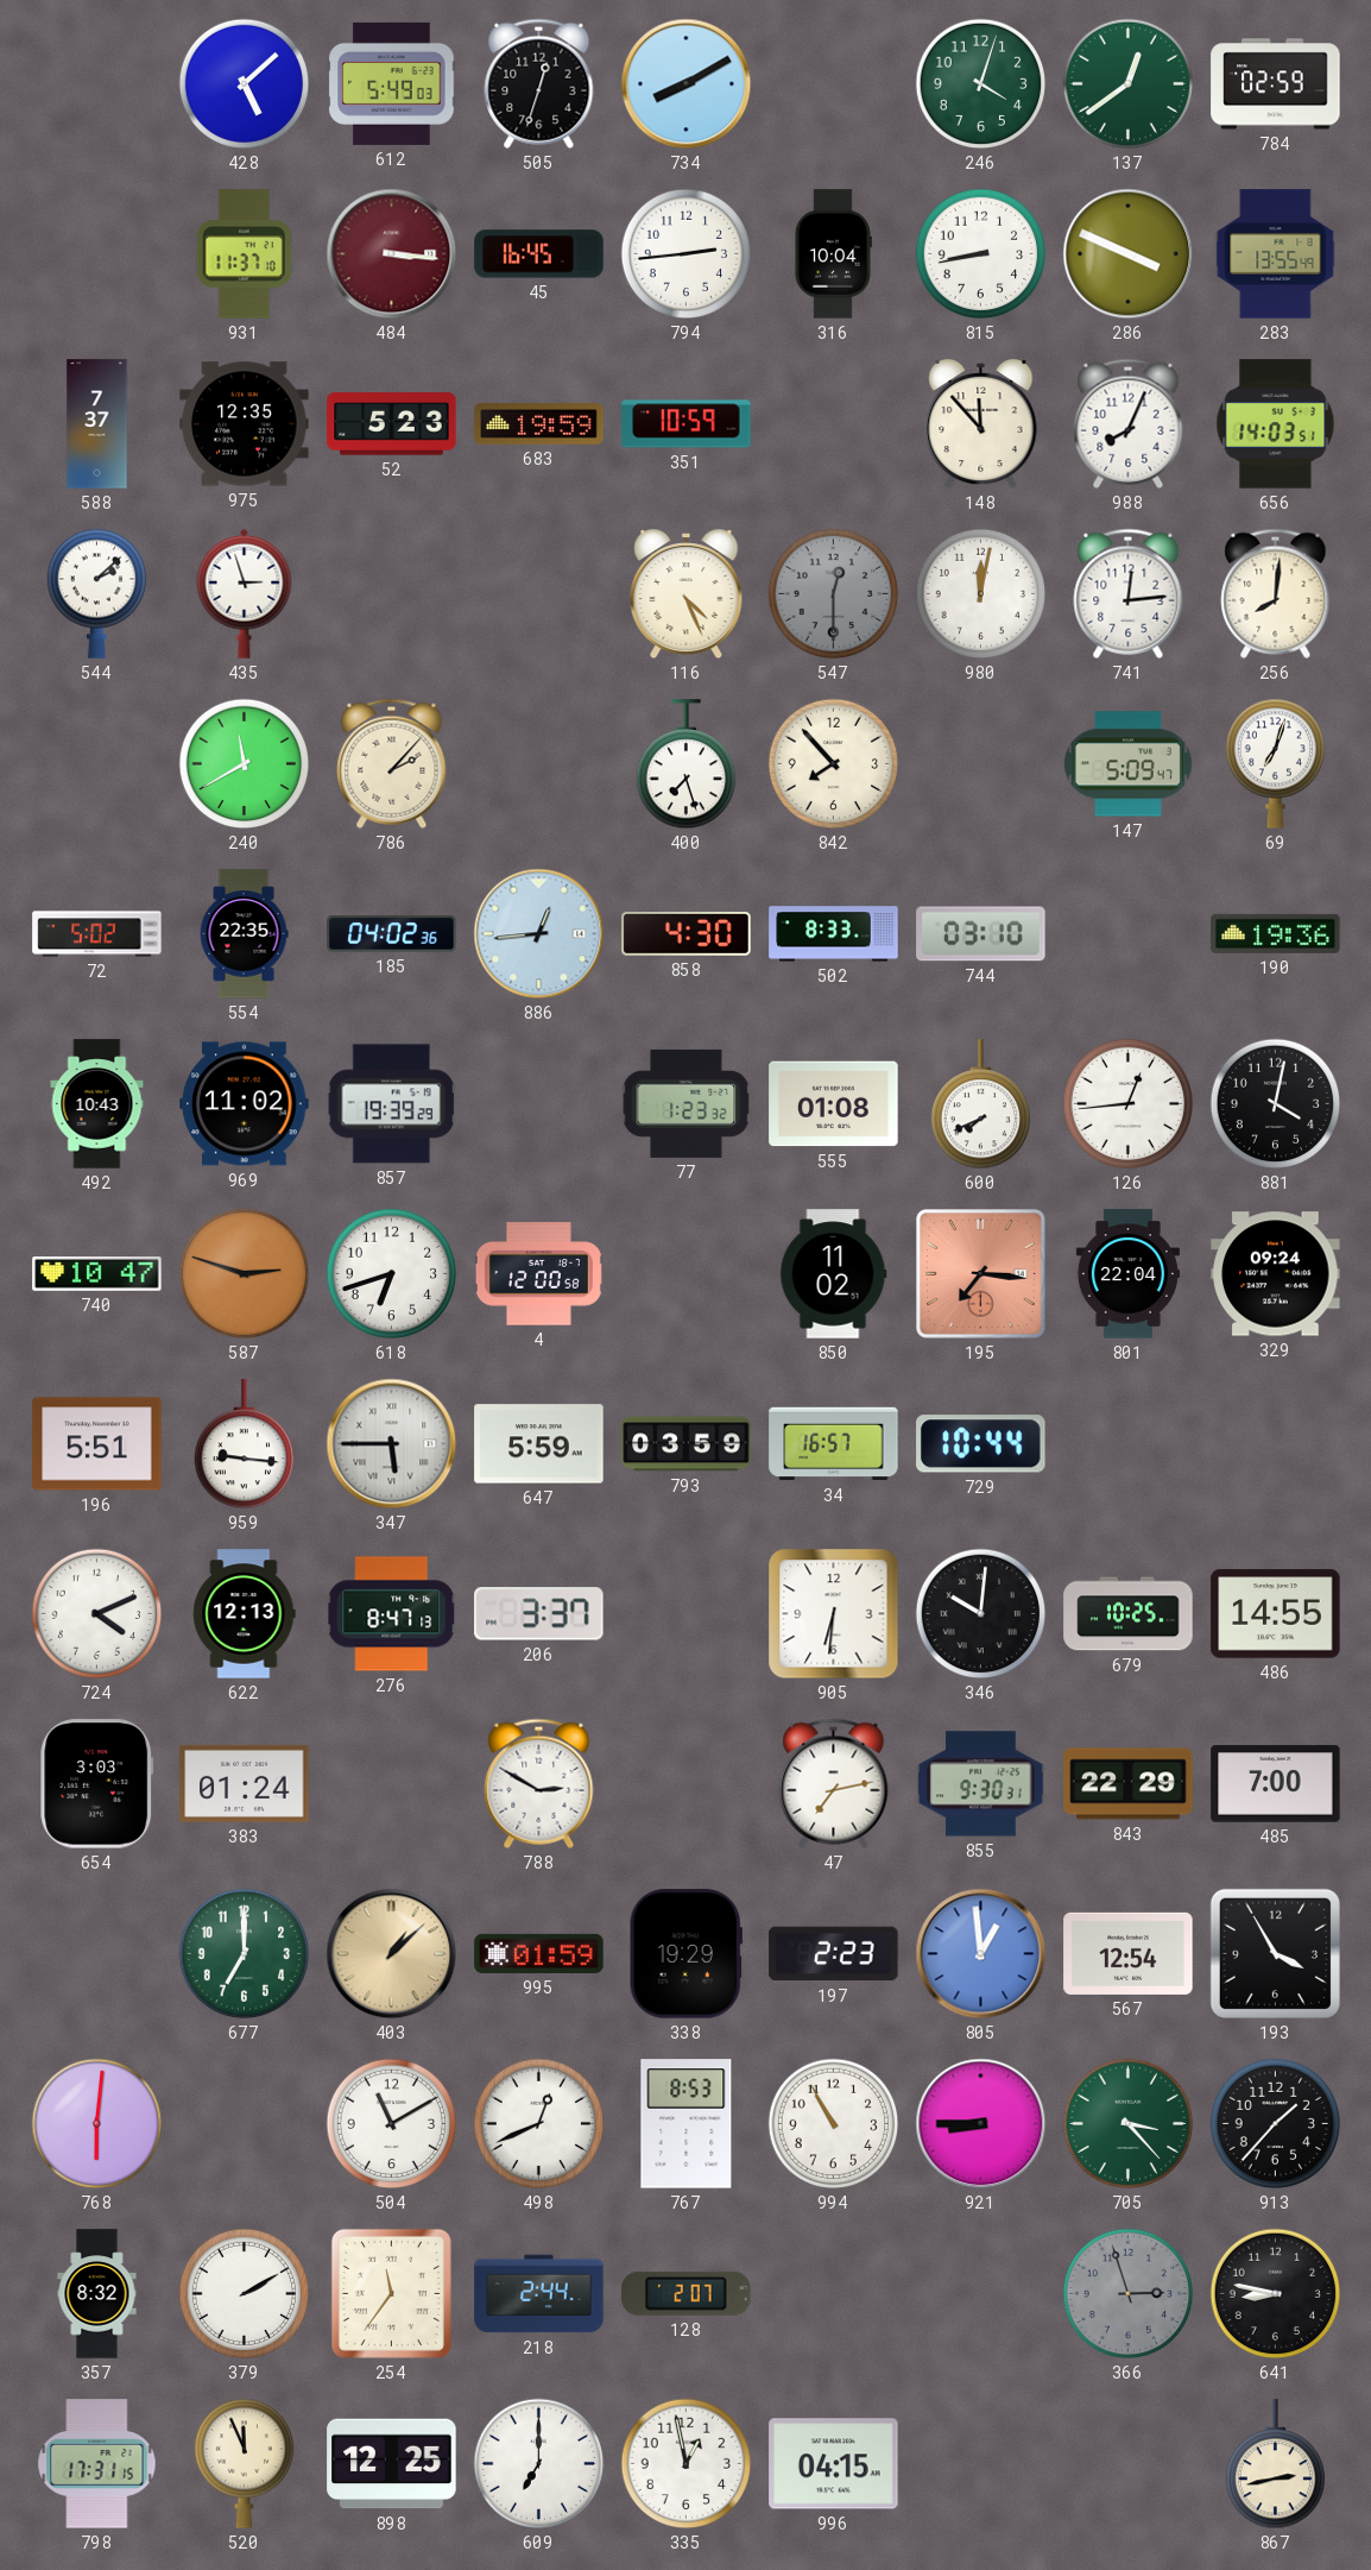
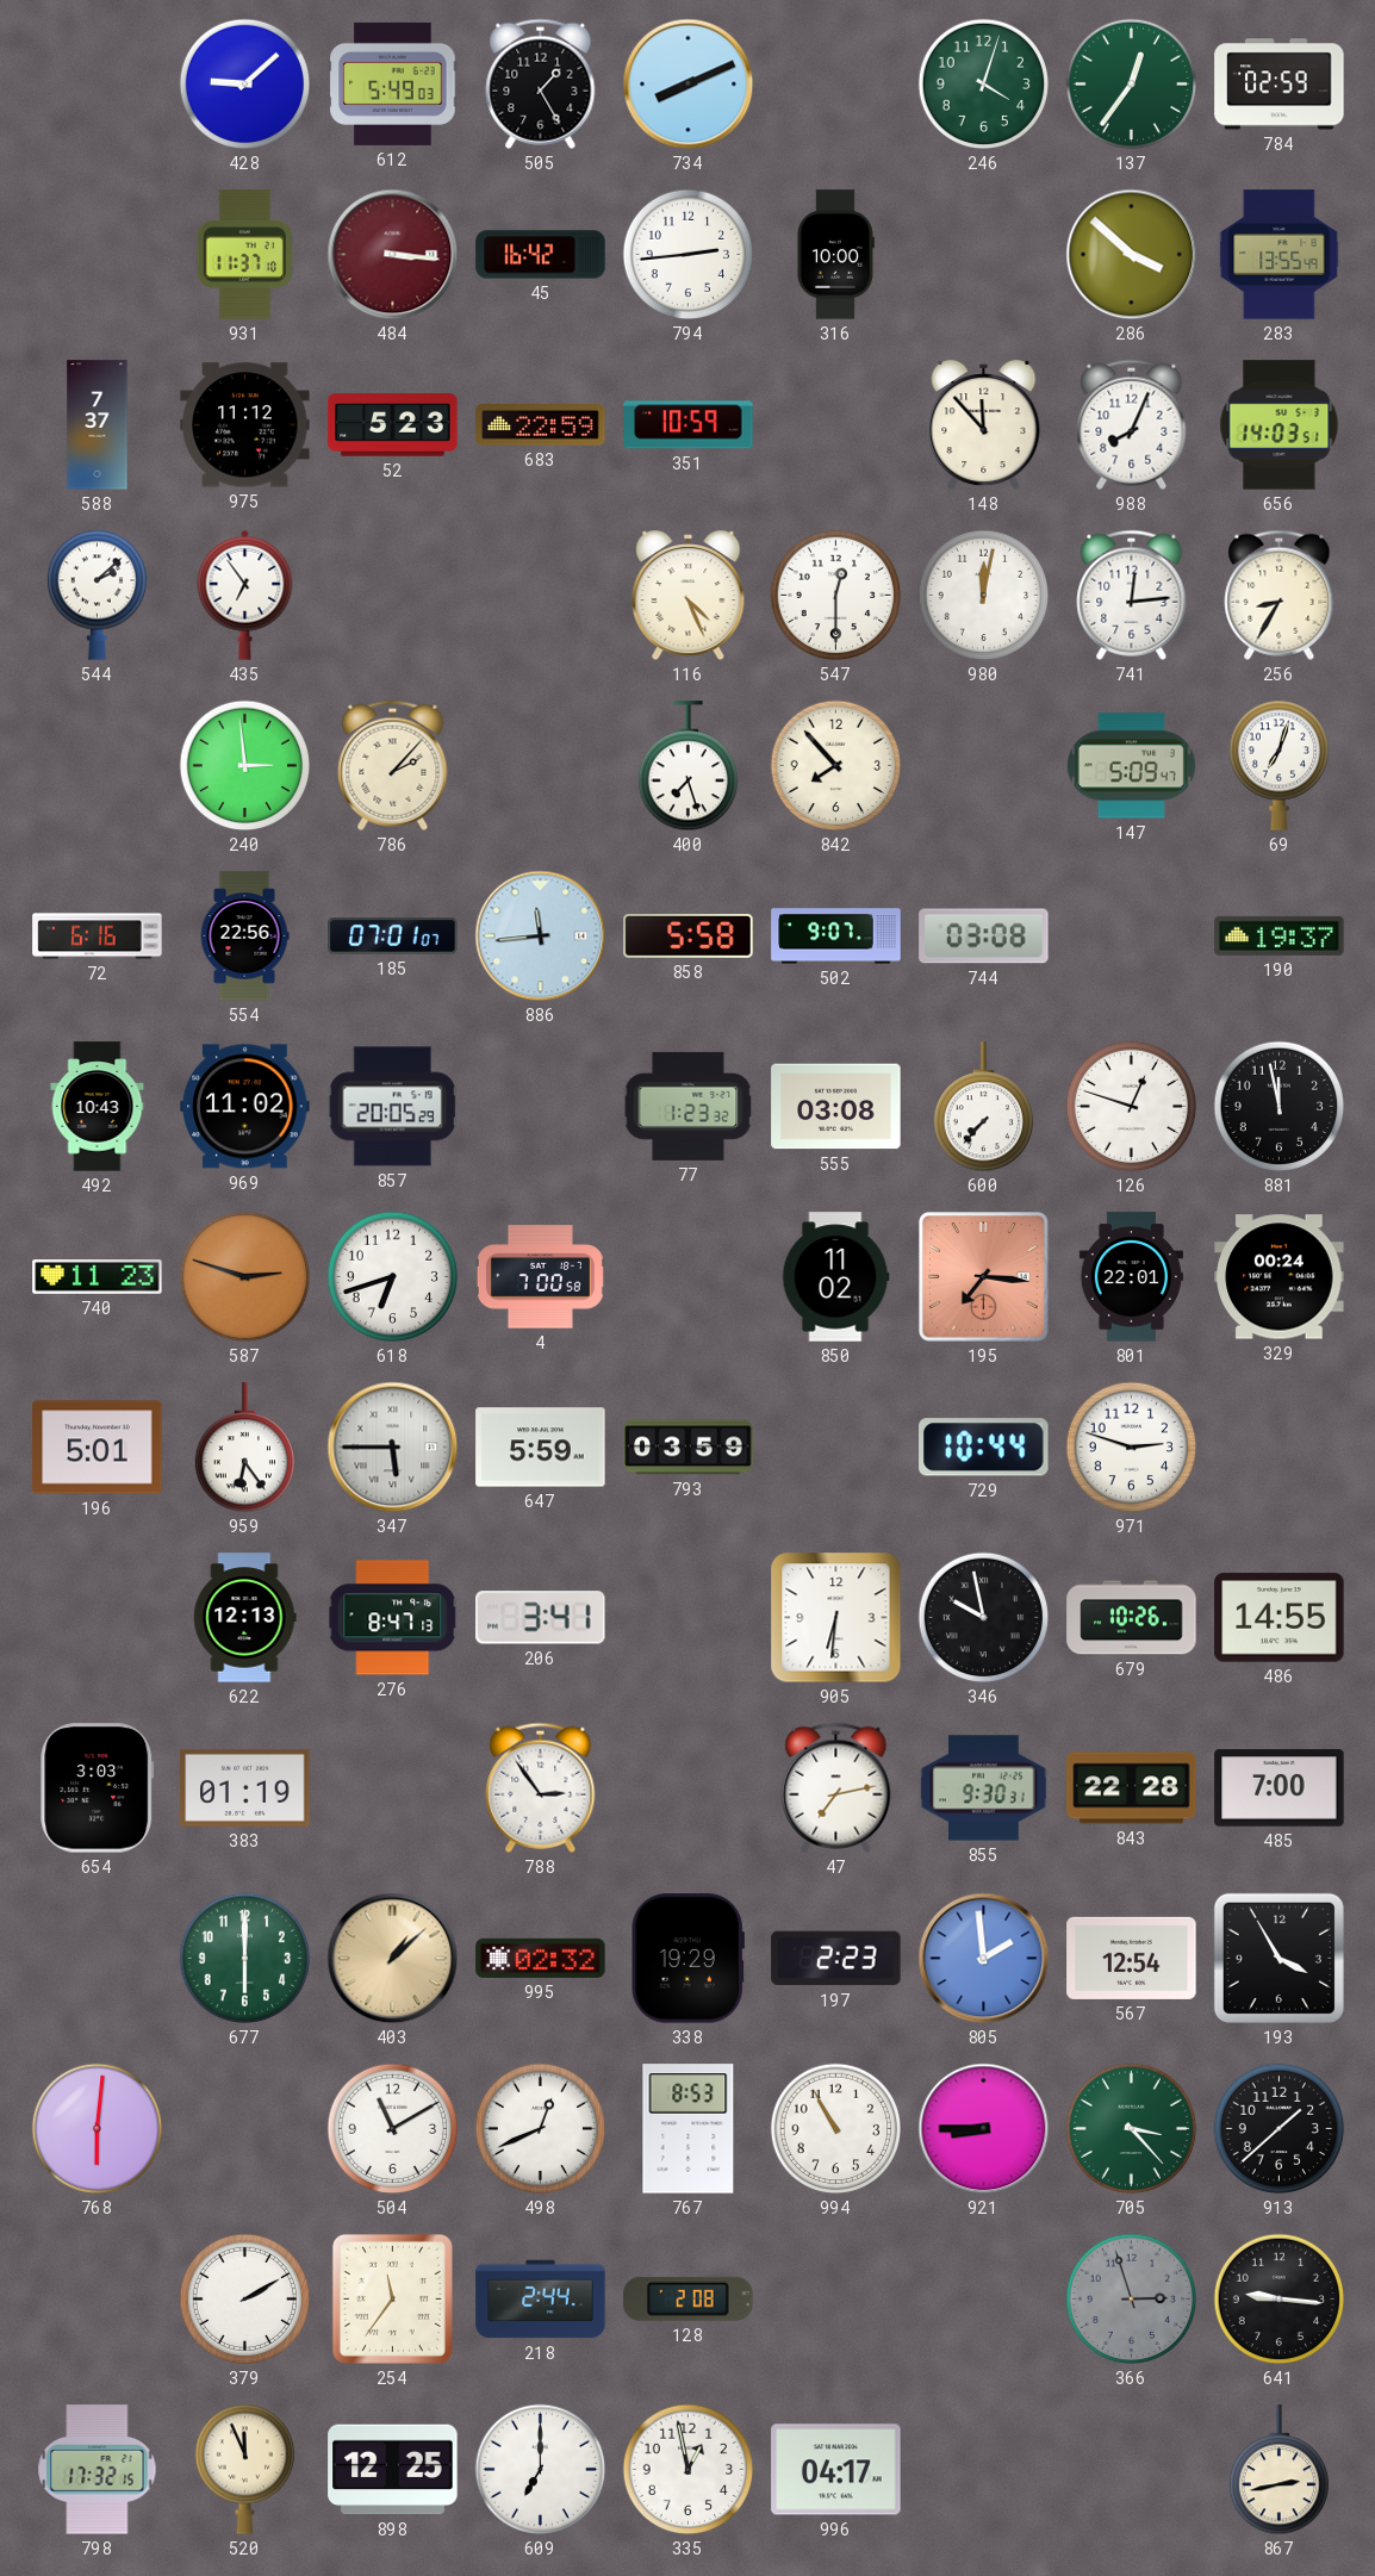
428: 5:08 -> 9:08
505: 12:33 -> 1:25
734: 8:10 -> 8:11
137: 12:39 -> 12:36
45: 16:45 -> 16:42
316: 10:04 -> 10:00
815: 8:43 -> none
286: 3:49 -> 3:52
975: 12:35 -> 11:12
683: 19:59 -> 22:59
435: 2:57 -> 6:54
547 dial: grey -> white
256: 8:01 -> 8:35
240: 11:40 -> 2:59
72: 5:02 -> 6:16
554: 22:35 -> 22:56
185: 04:02 -> 07:01
886: 12:44 -> 11:44
858: 4:30 -> 5:58
502: 8:33 -> 9:07
744: 03:10 -> 03:08
190: 19:36 -> 19:37
857: 19:39 -> 20:05
555: 01:08 -> 03:08
600: 7:41 -> 7:37
126: 12:44 -> 12:48
881: 4:02 -> 11:58
740: 10:47 -> 11:23
4: 12:00 -> 7:00
801: 22:04 -> 22:01
329: 09:24 -> 00:24
196: 5:51 -> 5:01
959: 9:16 -> 6:24
34: 16:57 -> none
971: none -> 2:48
724: 4:11 -> none
206: 3:37 -> 3:41
346: 10:01 -> 9:58
679: 10:25 -> 10:26
383: 01:24 -> 01:19
788: 2:50 -> 2:54
843: 22:29 -> 22:28
677: 7:00 -> 6:00
995: 01:59 -> 02:32
805: 12:59 -> 1:59
913: 1:37 -> 1:38
357: 8:32 -> none
128: 2:07 -> 2:08
641: 8:47 -> 9:16
798: 17:31 -> 17:32
996: 04:15 -> 04:17
